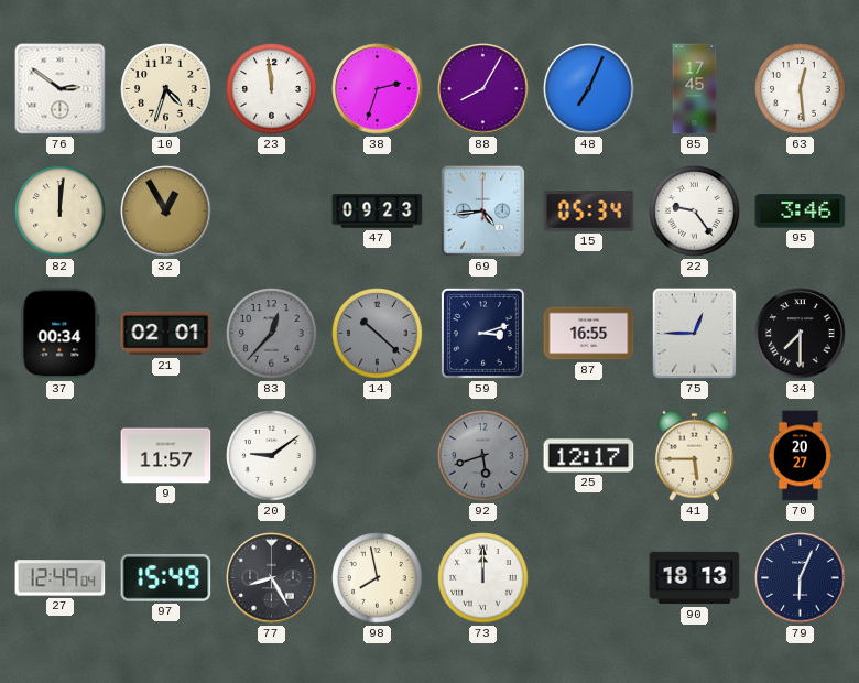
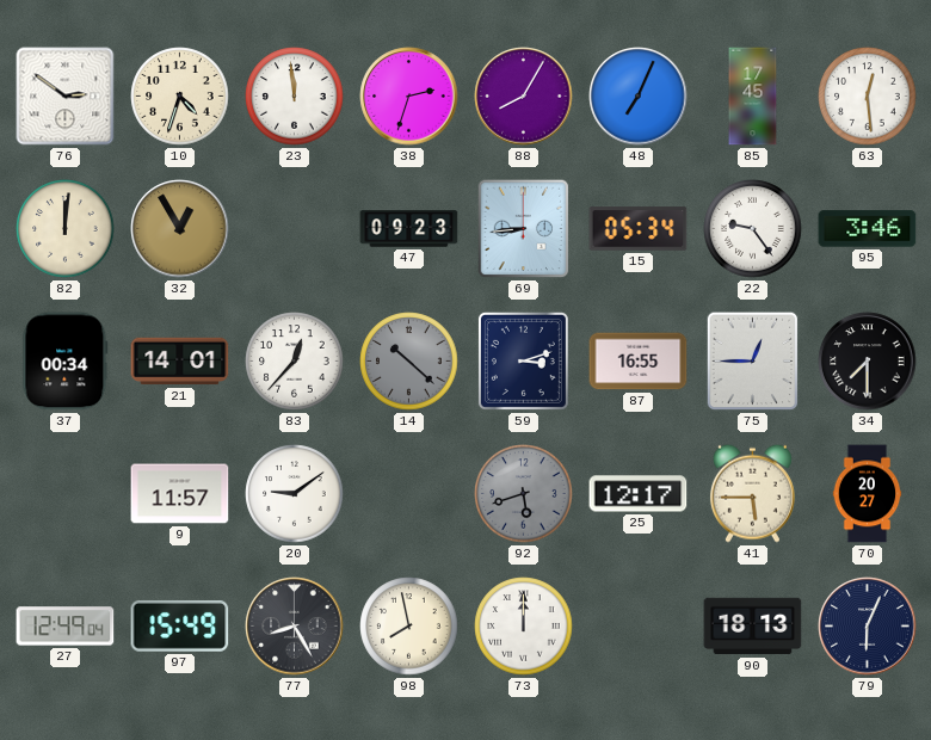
69: 4:44 -> 8:44
21: 02:01 -> 14:01
83 dial: grey -> white
